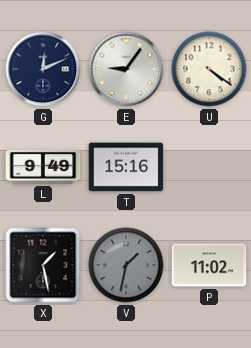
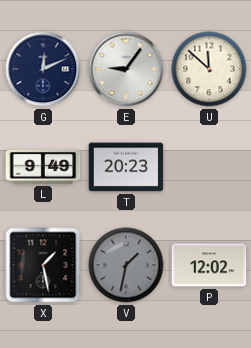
U: 4:21 -> 11:52
T: 15:16 -> 20:23
P: 11:02 -> 12:02
